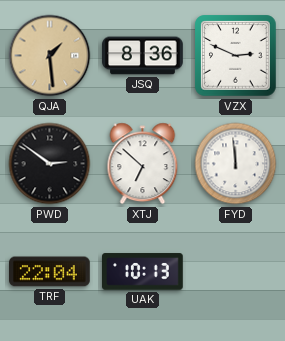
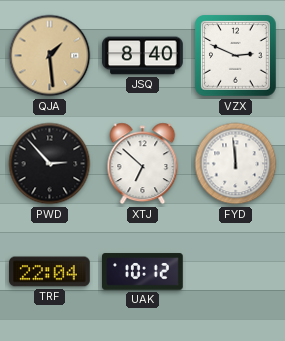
JSQ: 8:36 -> 8:40
PWD: 2:51 -> 2:53
UAK: 10:13 -> 10:12
